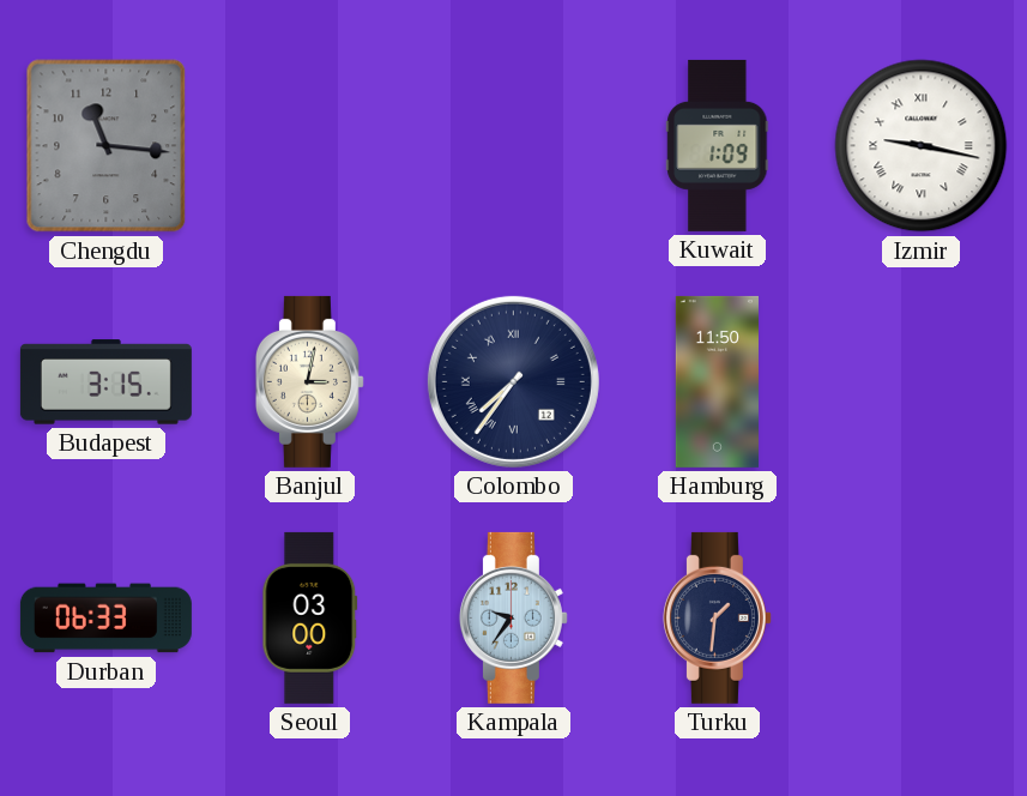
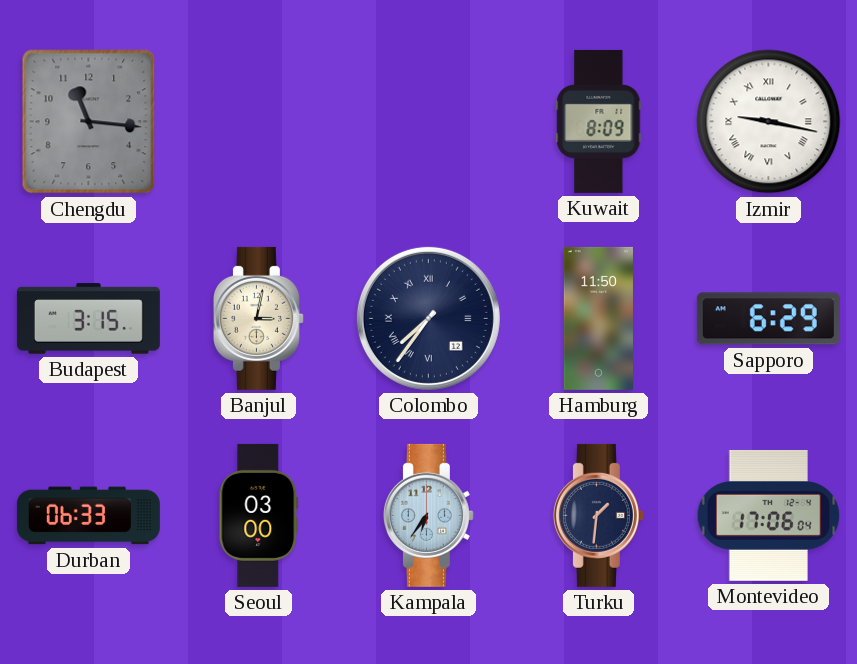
Kuwait: 1:09 -> 8:09
Sapporo: none -> 6:29
Kampala: 9:36 -> 6:36
Montevideo: none -> 17:06
